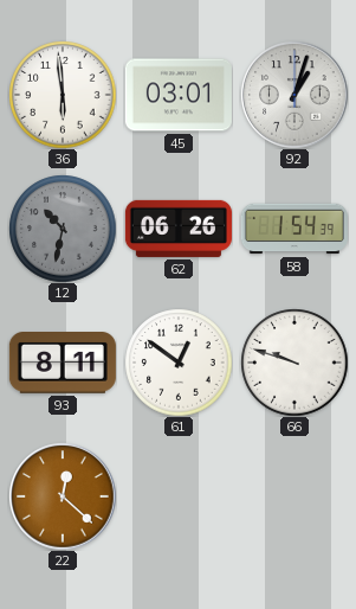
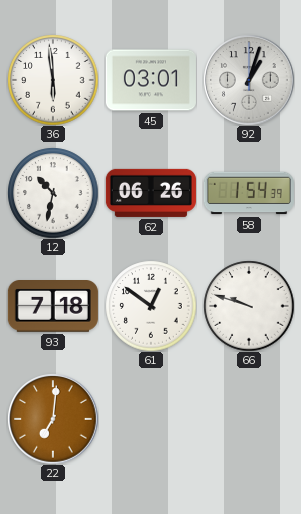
12 dial: grey -> white
93: 8:11 -> 7:18
22: 12:22 -> 7:01
